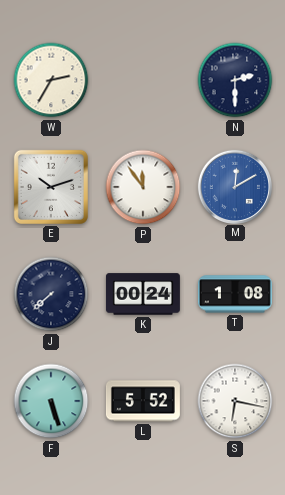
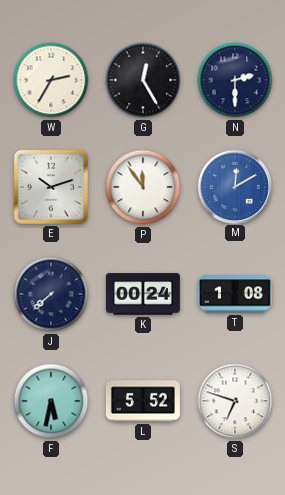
G: none -> 12:25
F: 5:27 -> 5:32
S: 6:17 -> 6:48
